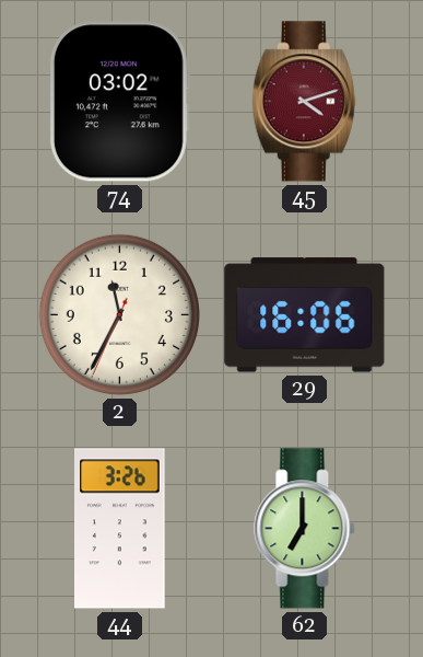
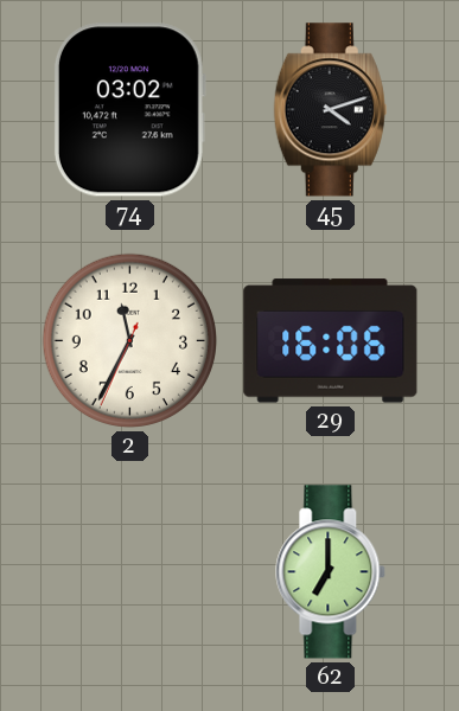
45 dial: burgundy -> black
44: 3:26 -> none
